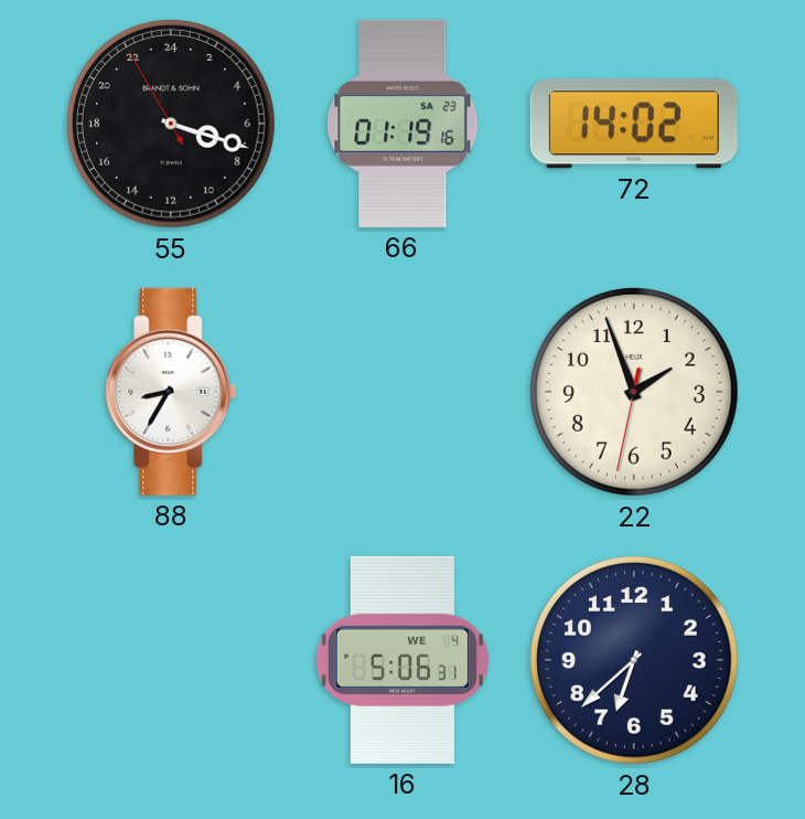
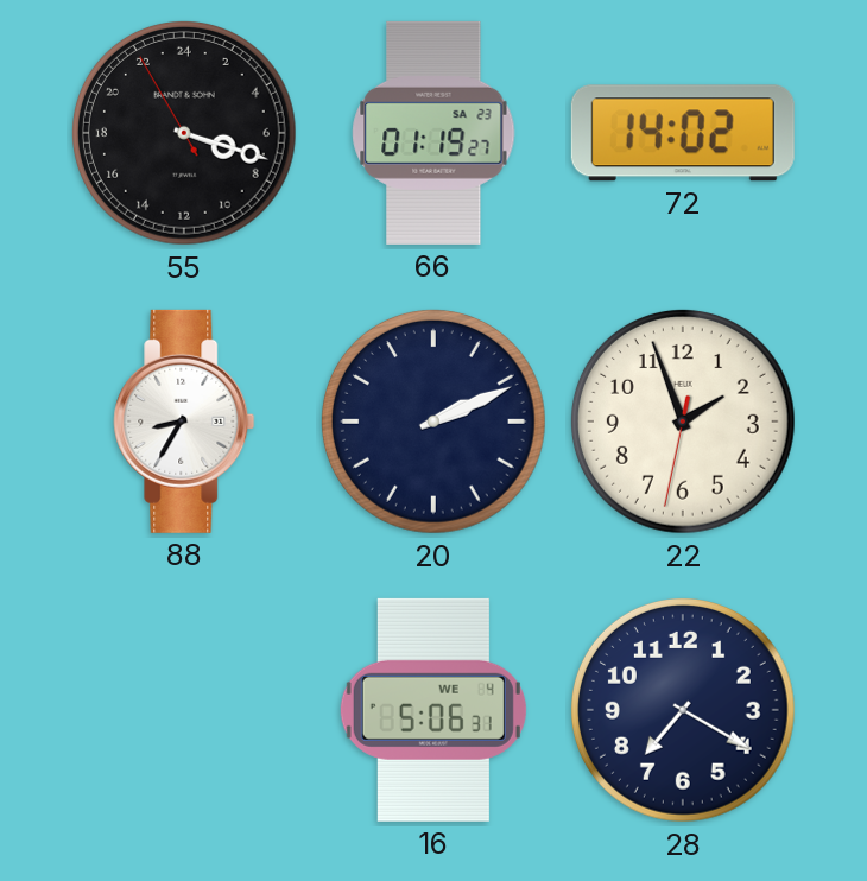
66: 01:19:16 -> 01:19:27
20: none -> 2:11
28: 6:38 -> 7:20
